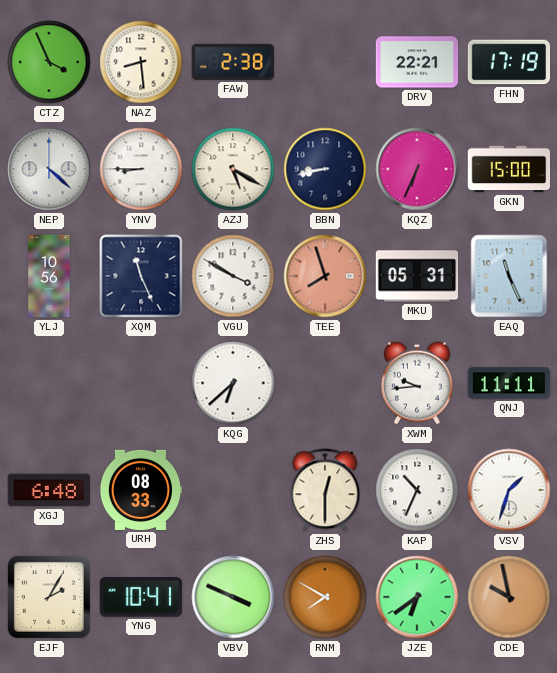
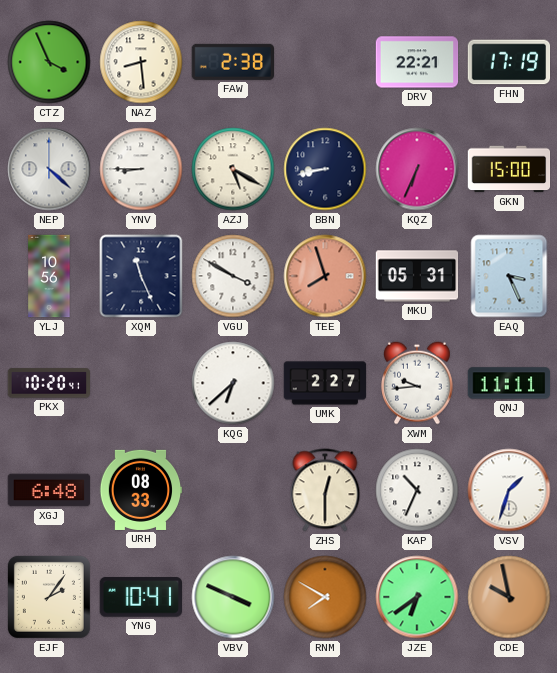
EAQ: 11:26 -> 3:26
PKX: none -> 10:20
UMK: none -> 2:27
EJF: 2:05 -> 2:06
